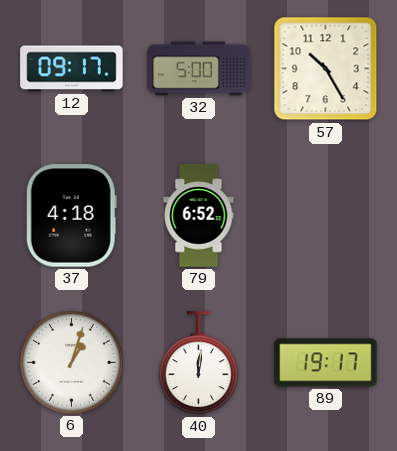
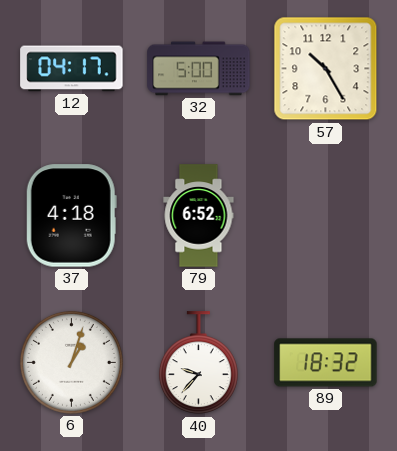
12: 09:17 -> 04:17
40: 12:01 -> 9:37
89: 19:17 -> 18:32
